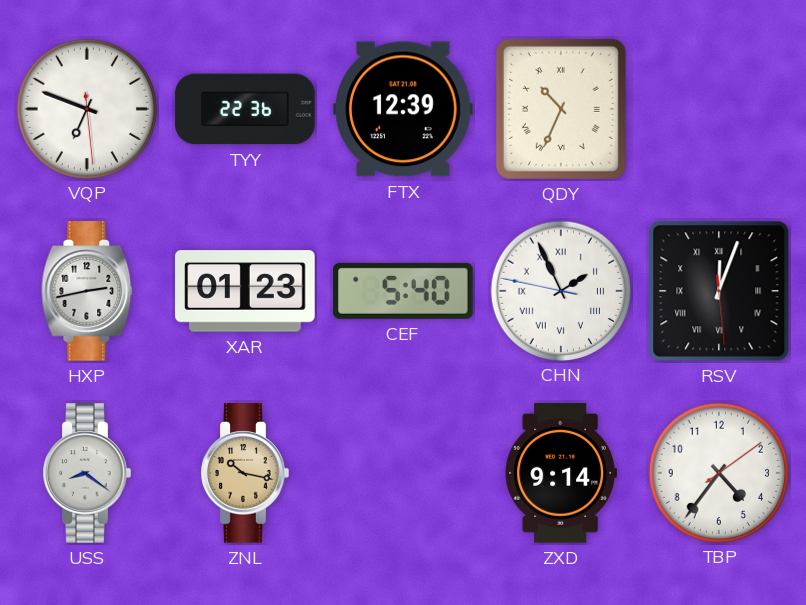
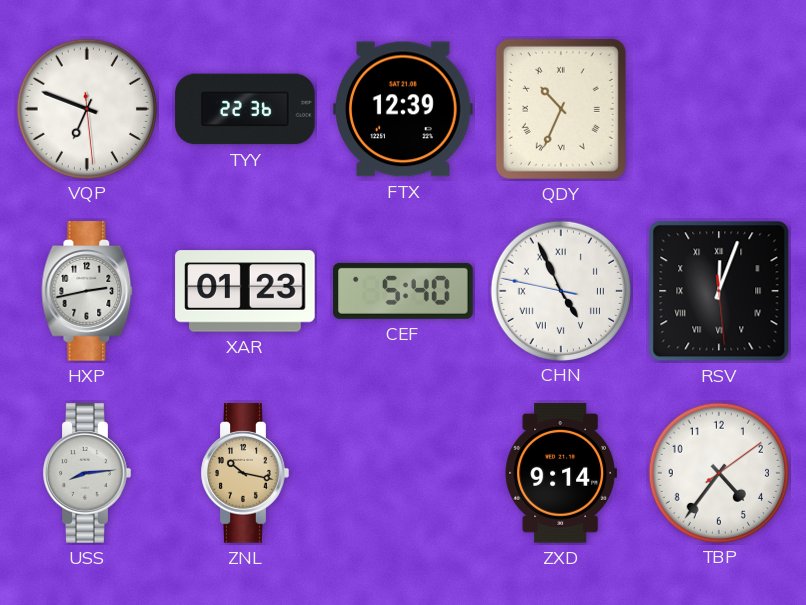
CHN: 1:55 -> 4:55
USS: 8:21 -> 8:14
